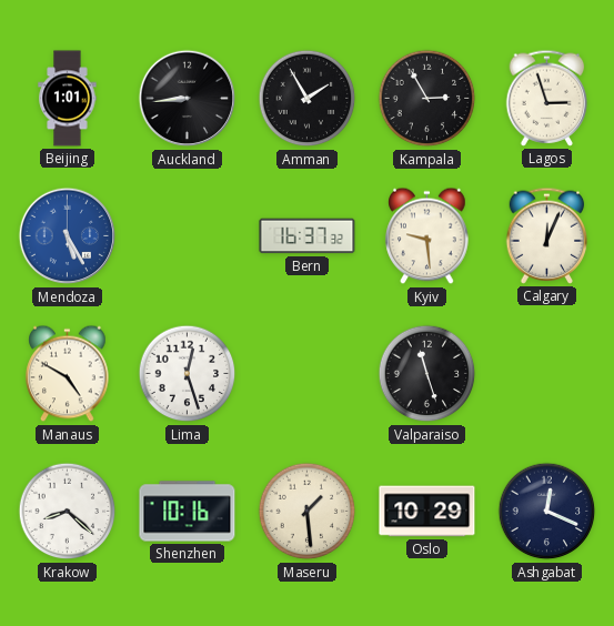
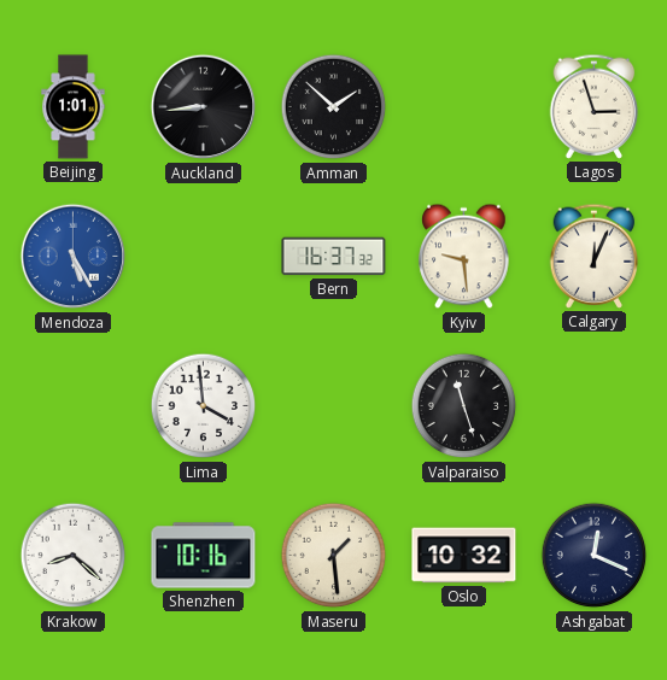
Amman: 1:55 -> 1:52
Kampala: 2:55 -> none
Manaus: 4:50 -> none
Lima: 12:27 -> 3:59
Oslo: 10:29 -> 10:32
